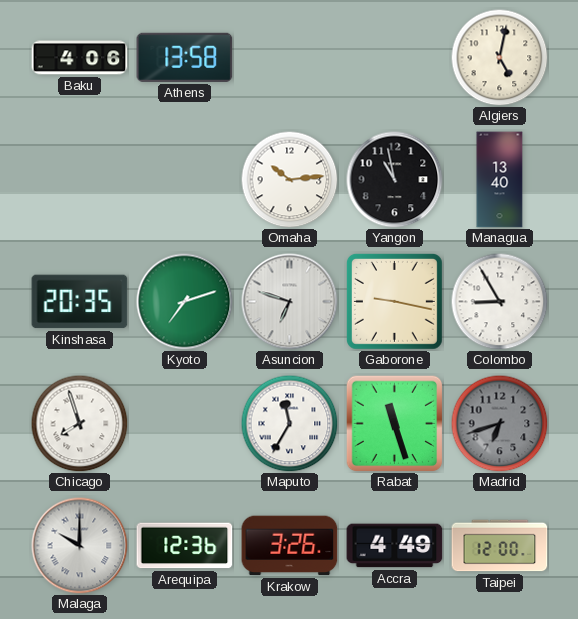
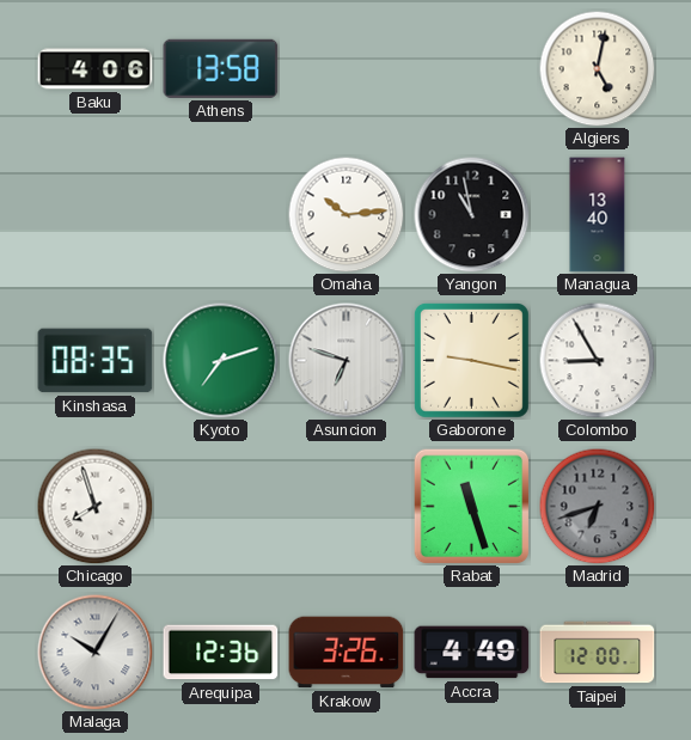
Kinshasa: 20:35 -> 08:35
Maputo: 11:35 -> none
Malaga: 10:00 -> 10:05
